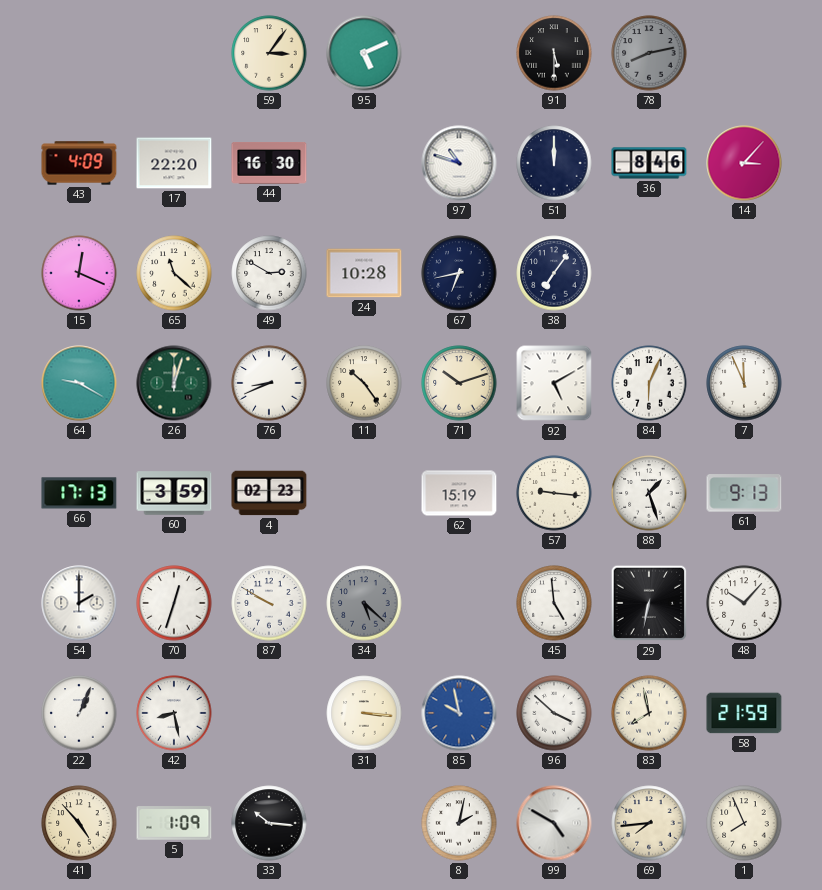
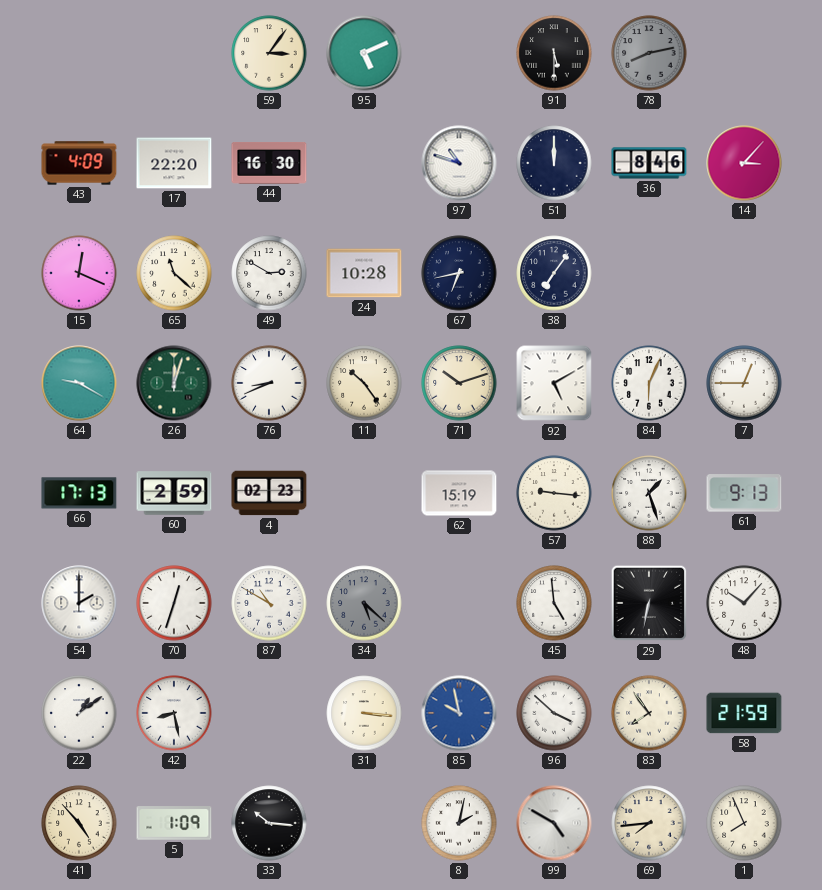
7: 11:56 -> 12:45
60: 3:59 -> 2:59
87: 9:50 -> 10:50
22: 1:04 -> 1:09
83: 7:58 -> 7:54
